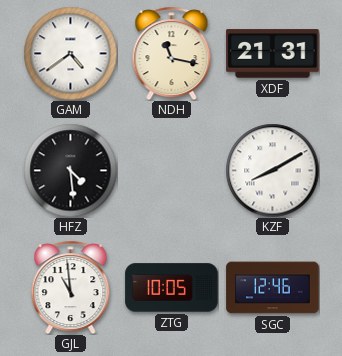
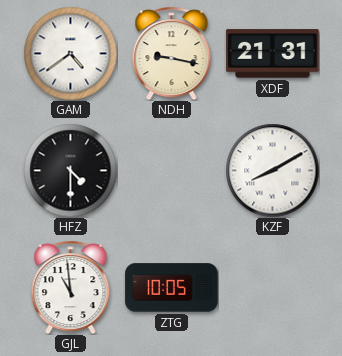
NDH: 11:17 -> 9:17
HFZ: 4:29 -> 4:30
SGC: 12:46 -> none
